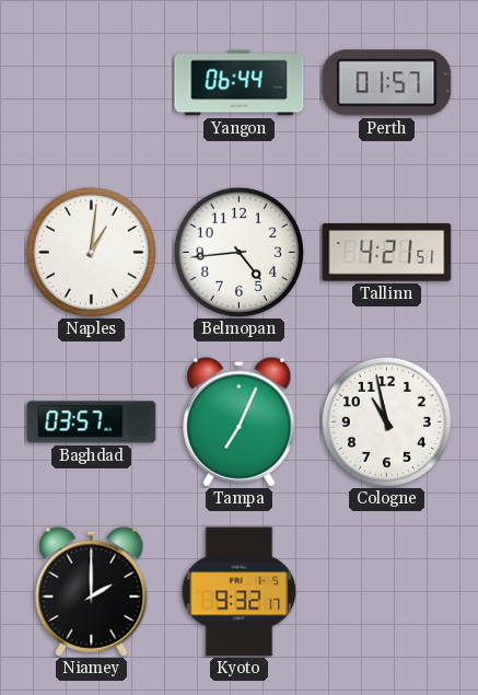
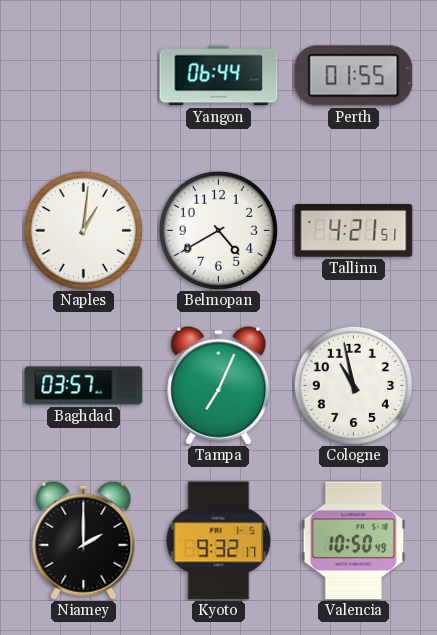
Perth: 01:57 -> 01:55
Belmopan: 4:44 -> 4:40
Valencia: none -> 10:50
